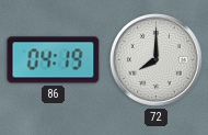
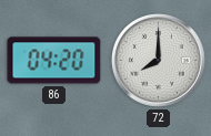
86: 04:19 -> 04:20
